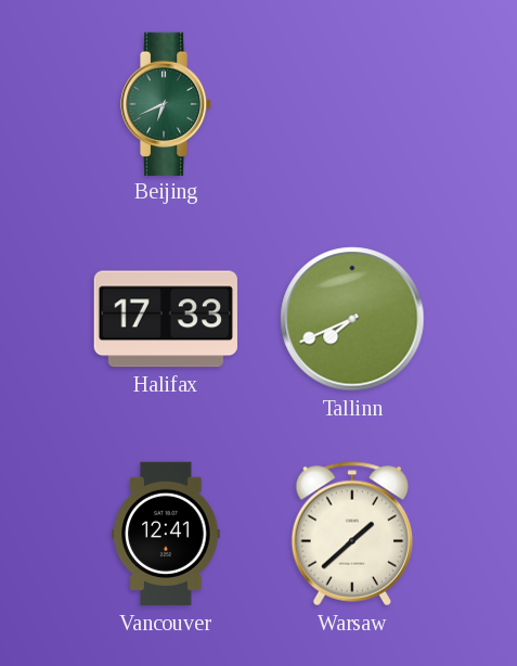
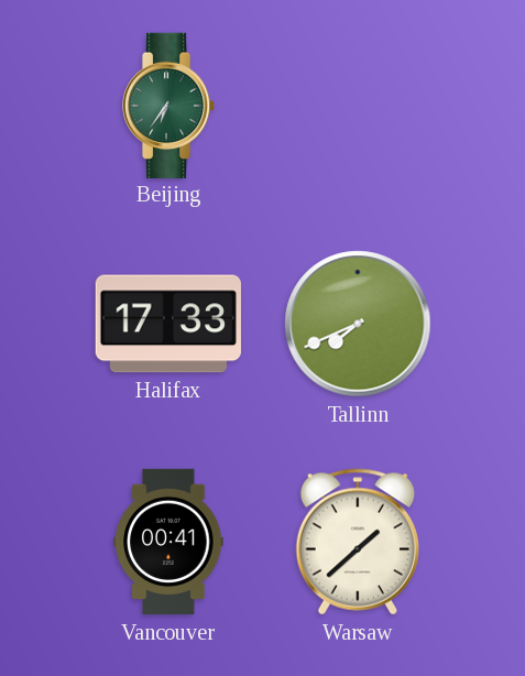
Beijing: 6:41 -> 6:36
Vancouver: 12:41 -> 00:41
